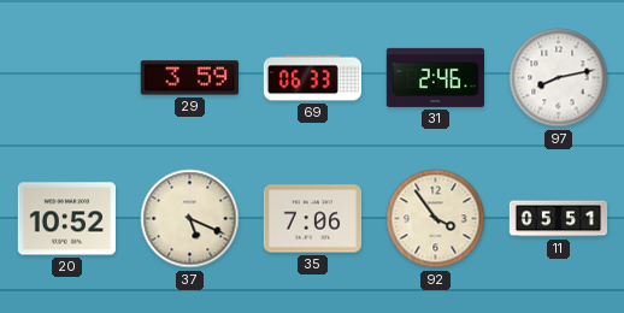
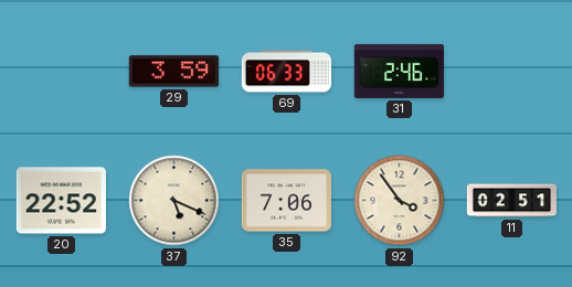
97: 8:13 -> none
20: 10:52 -> 22:52
11: 05:51 -> 02:51
